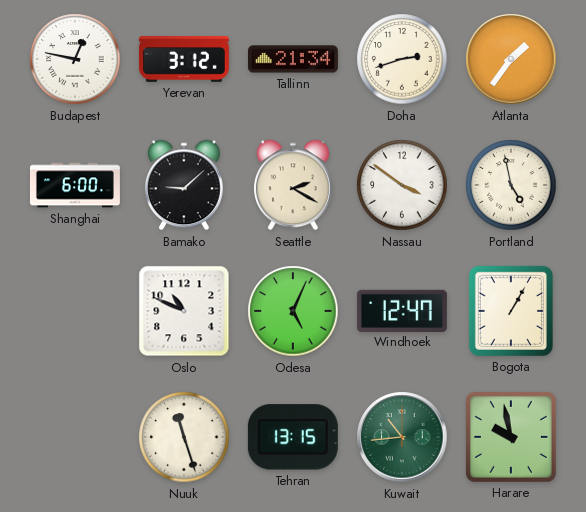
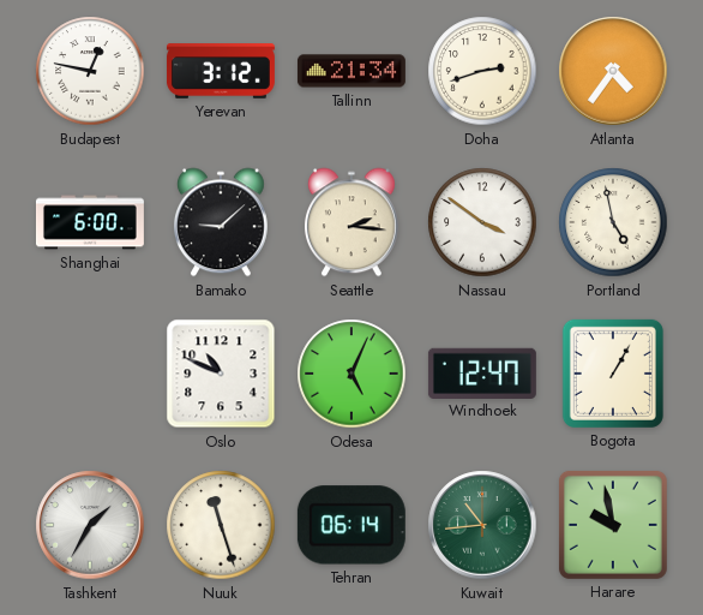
Atlanta: 1:36 -> 4:36
Seattle: 2:20 -> 2:16
Tashkent: none -> 1:35
Tehran: 13:15 -> 06:14
